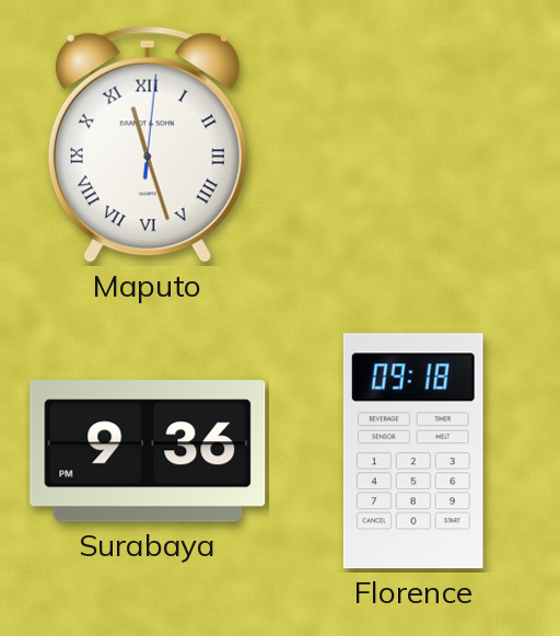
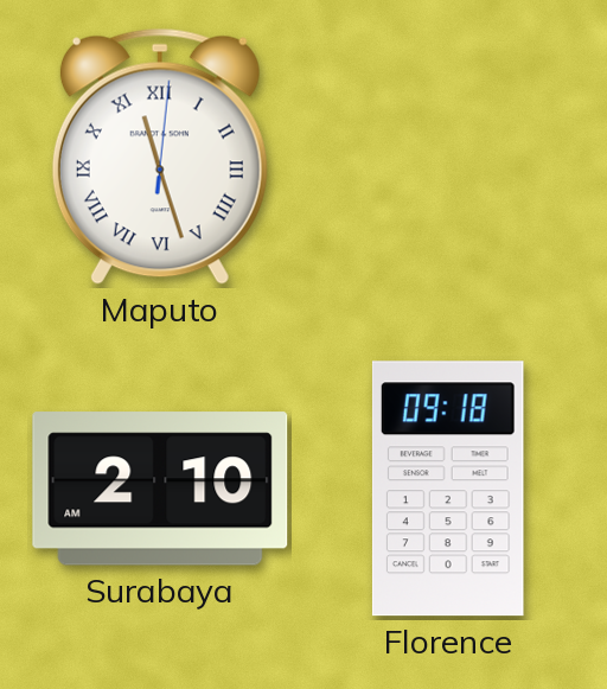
Surabaya: 9:36 -> 2:10
